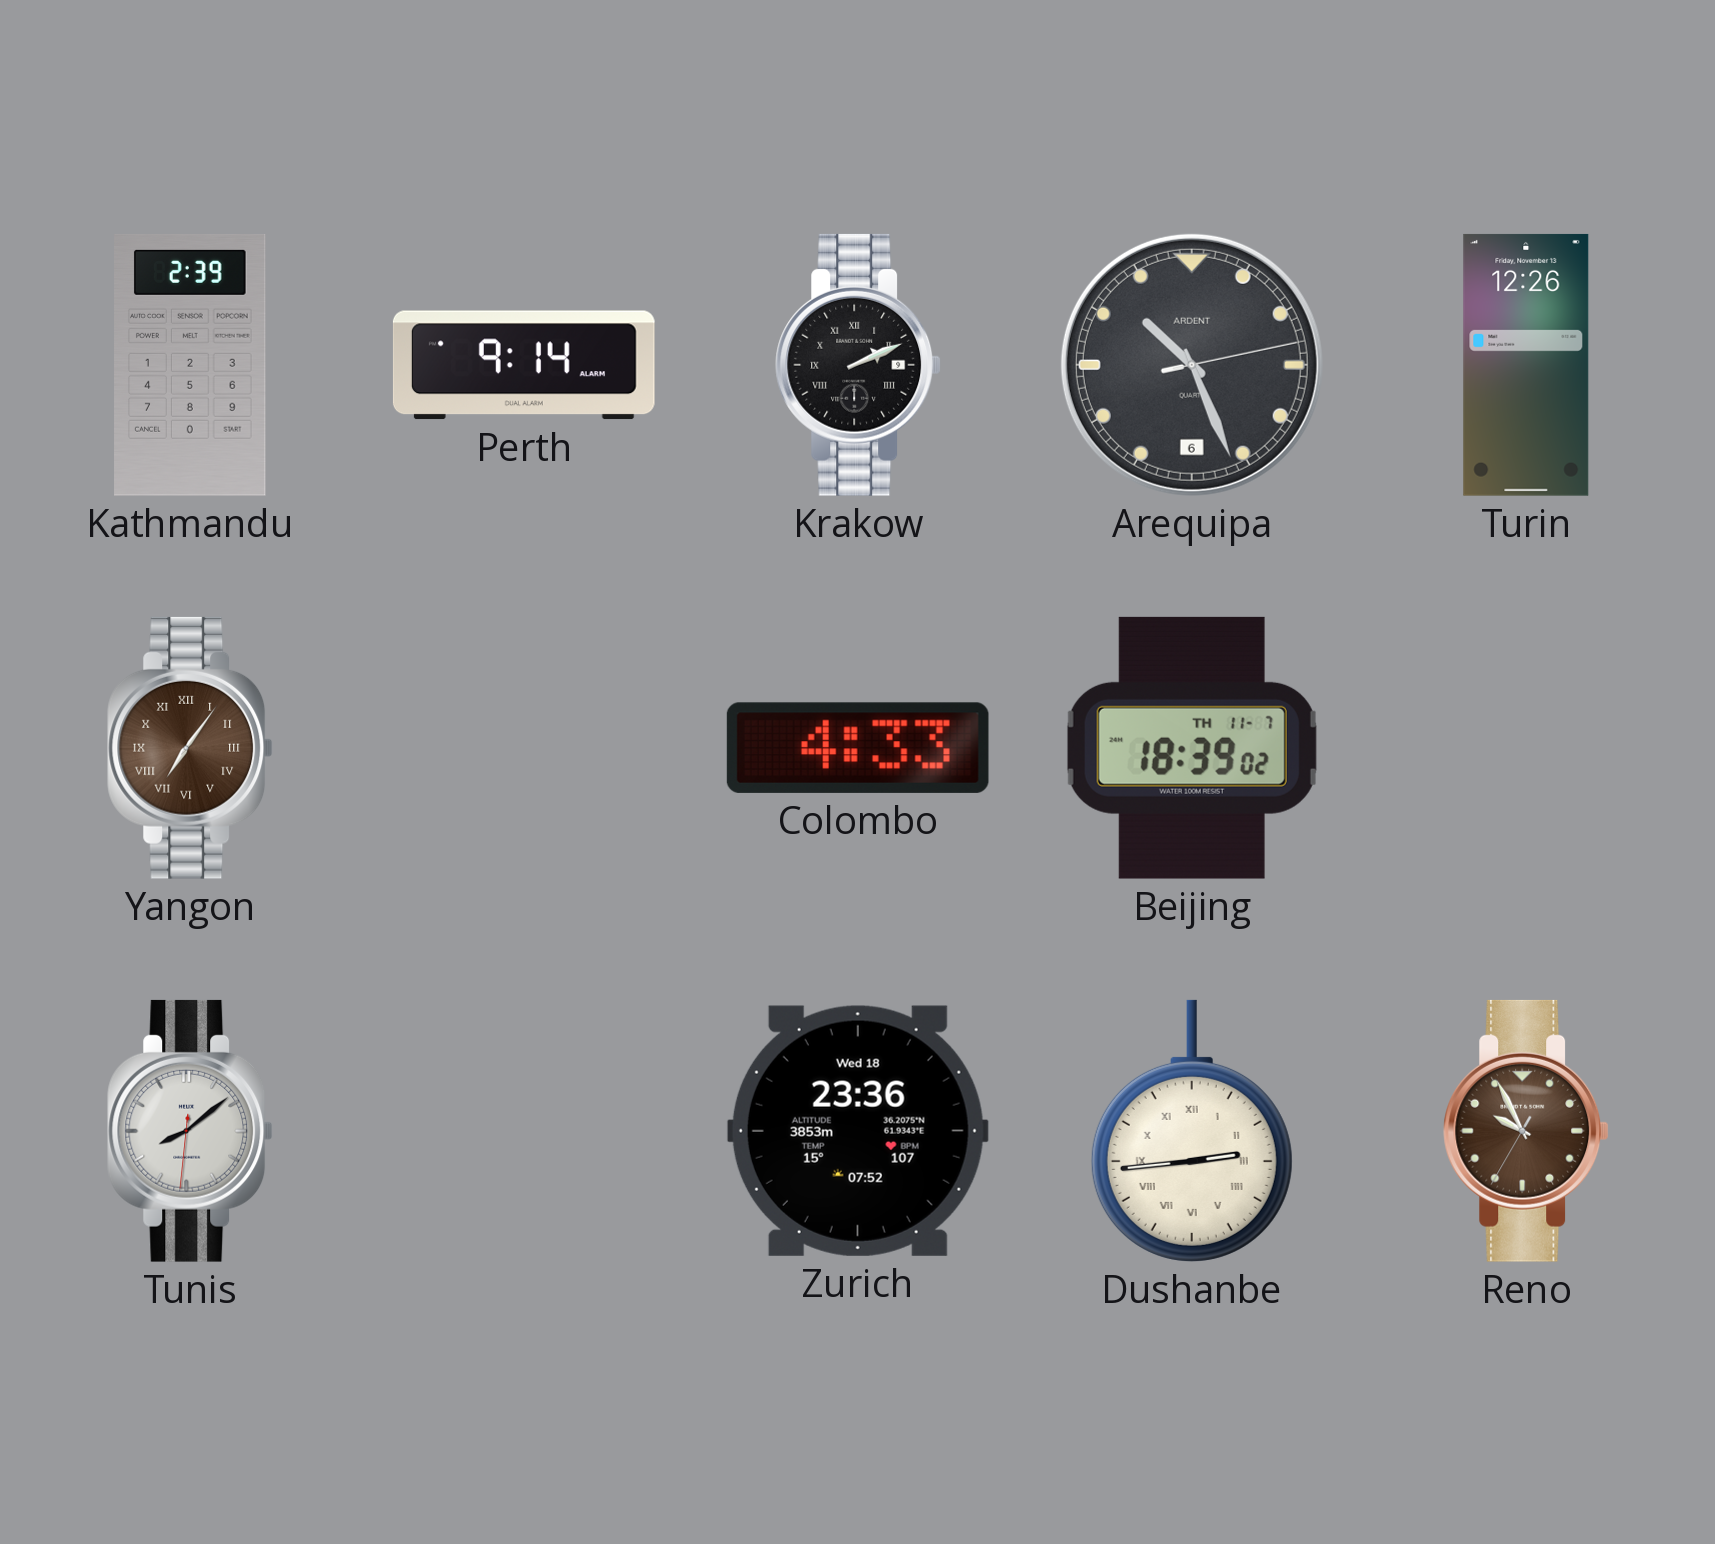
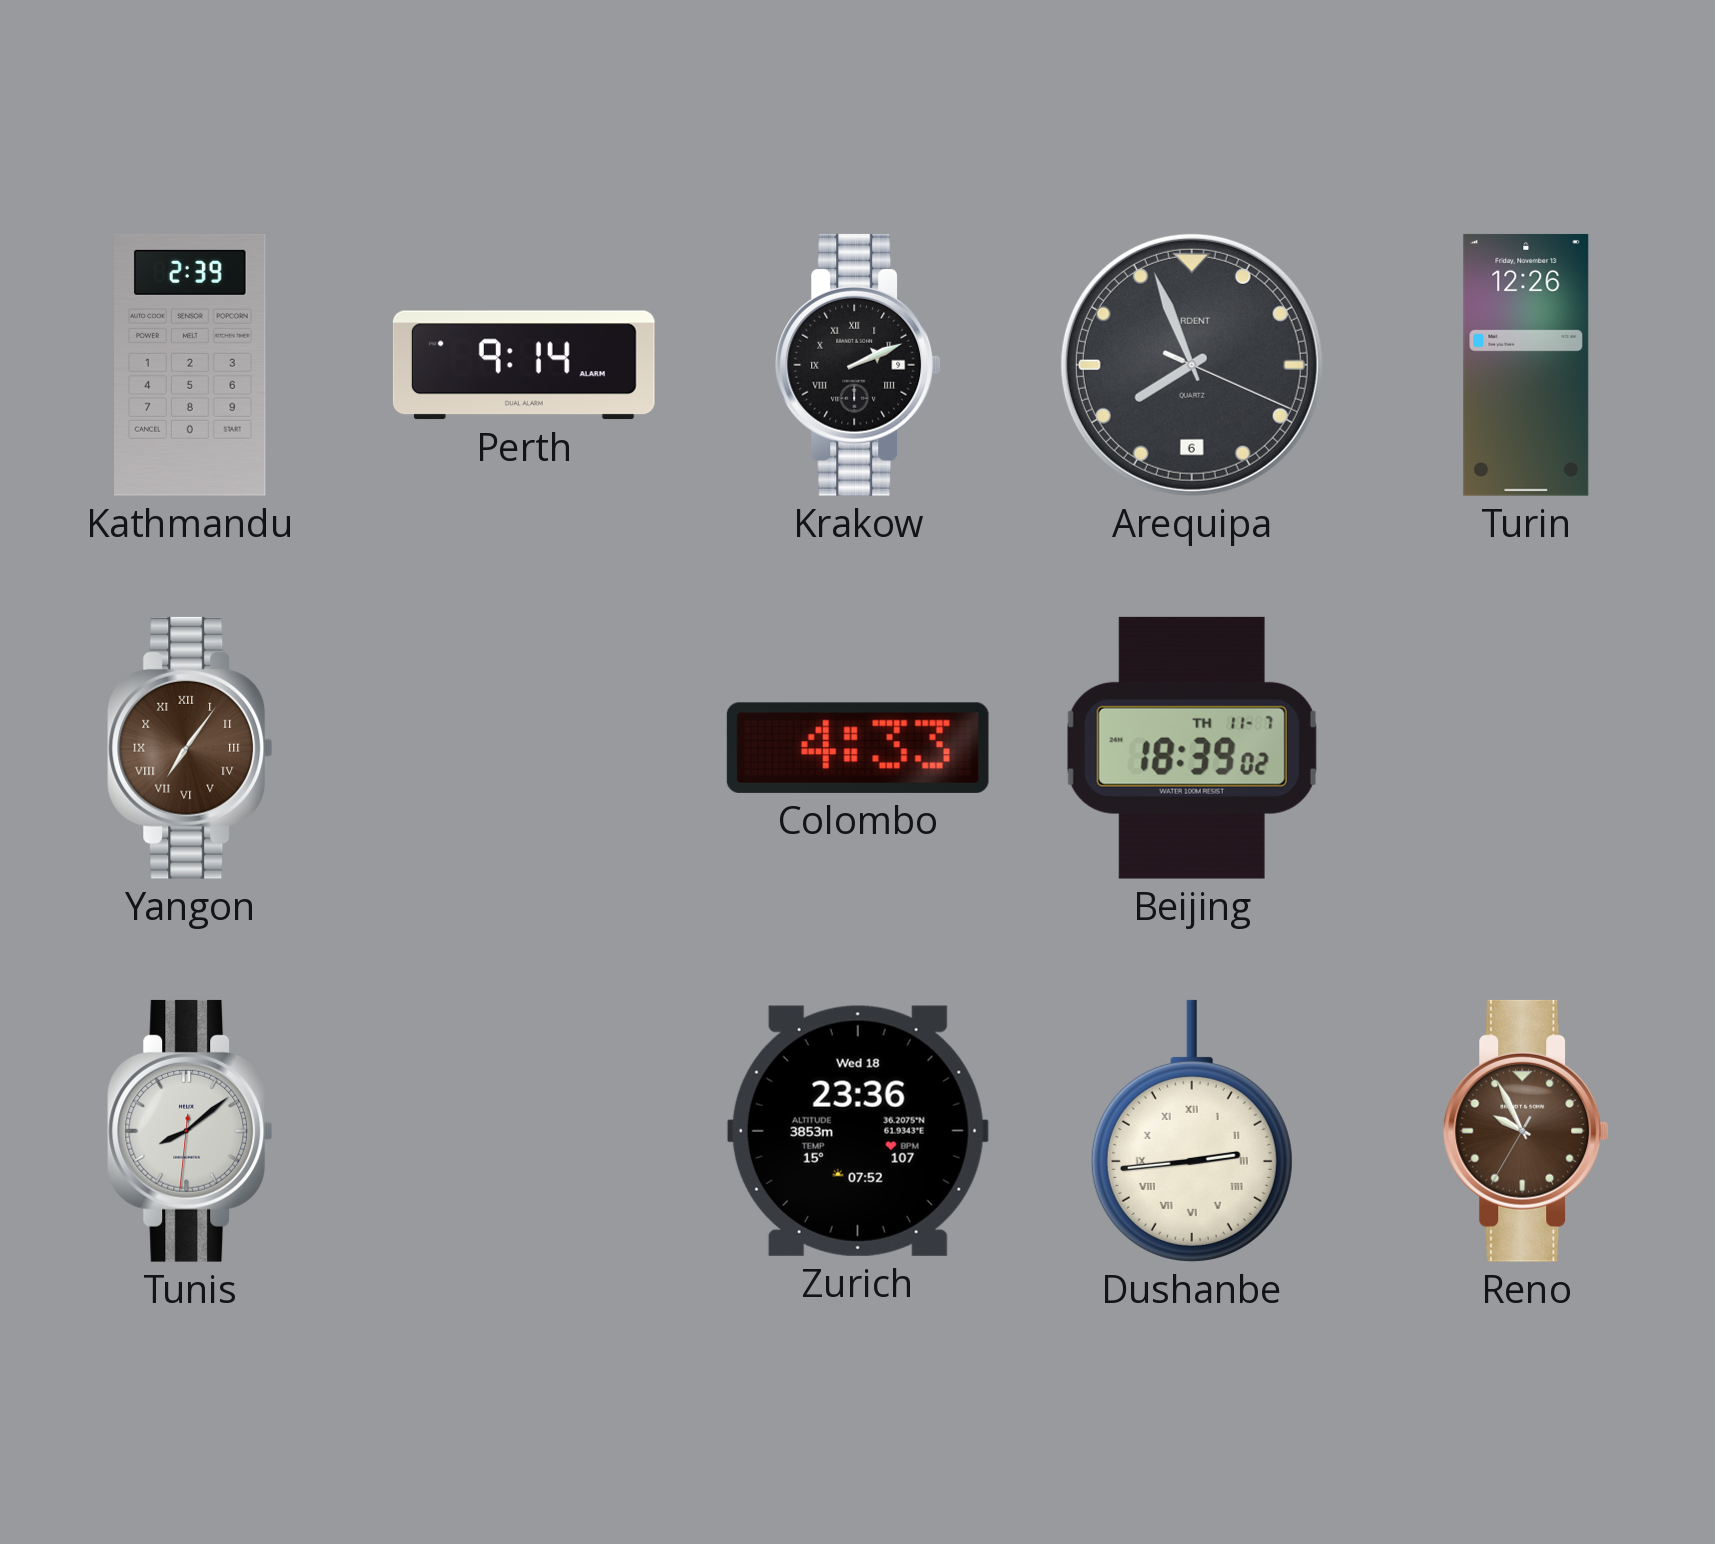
Arequipa: 10:26 -> 7:56
